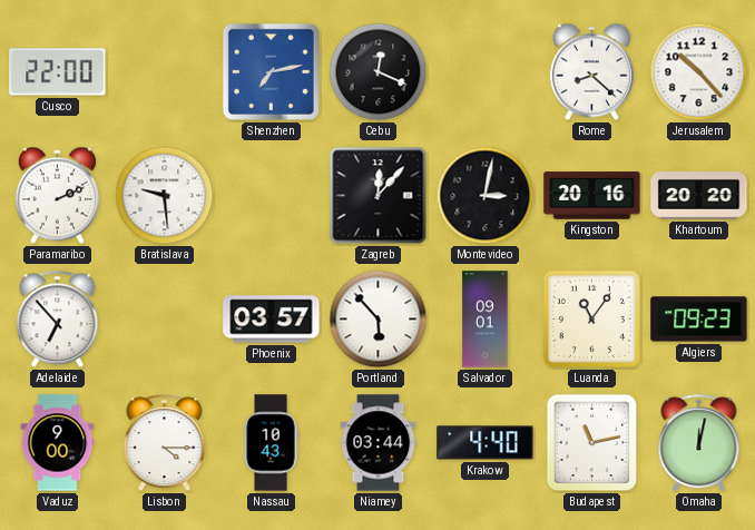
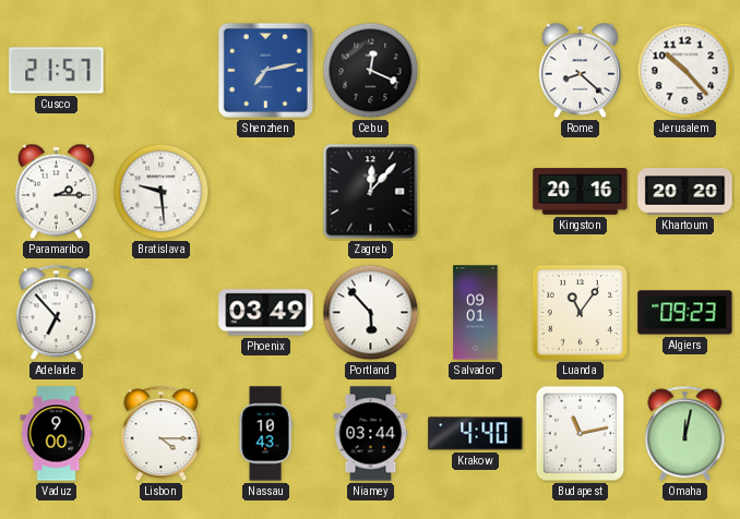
Cusco: 22:00 -> 21:57
Paramaribo: 2:11 -> 2:15
Montevideo: 3:02 -> none
Phoenix: 03:57 -> 03:49
